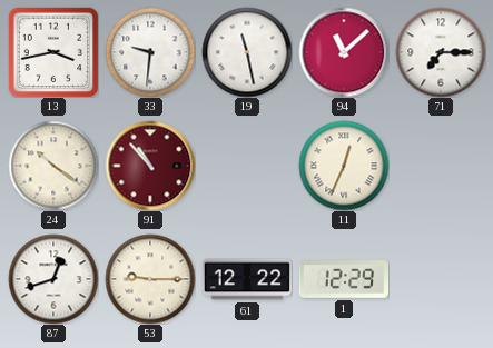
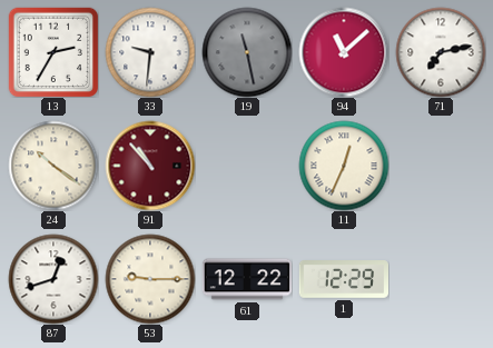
13: 3:43 -> 2:35
19 dial: white -> grey
71: 7:15 -> 7:13
